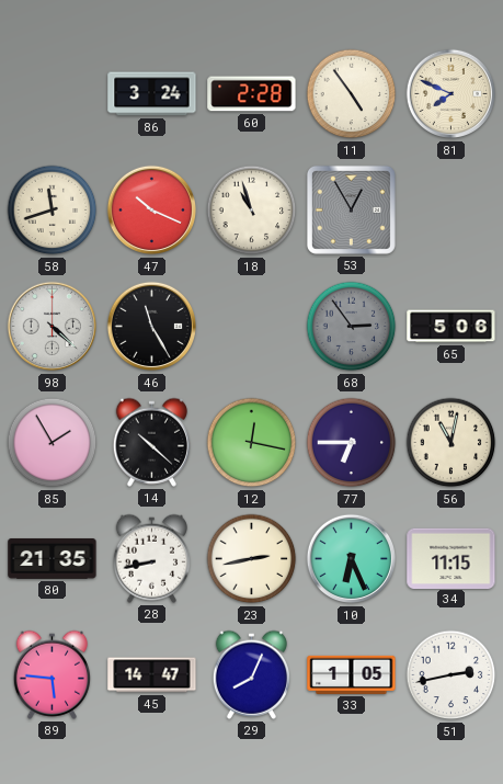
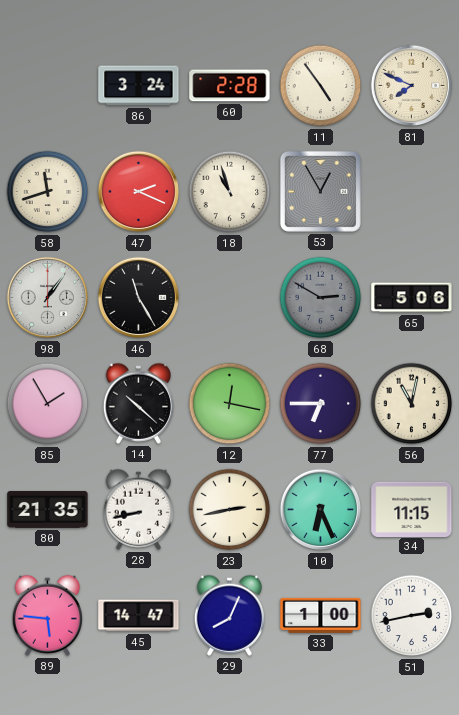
47: 10:19 -> 2:19
98: 4:22 -> 1:06
68: 2:54 -> 2:50
33: 1:05 -> 1:00
